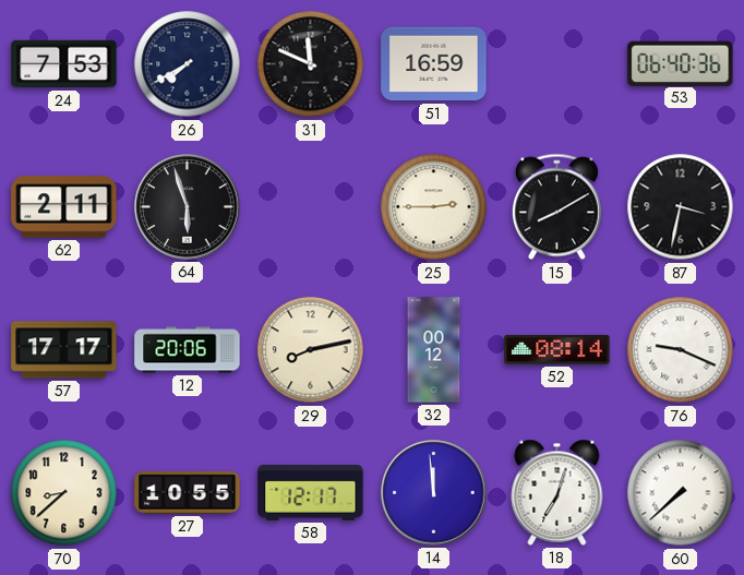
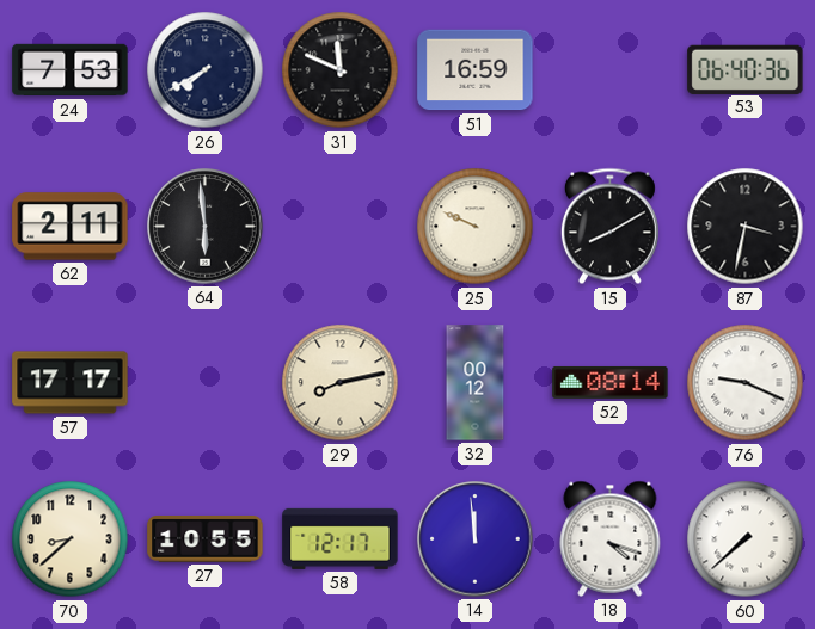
64: 5:57 -> 5:59
25: 2:45 -> 9:49
12: 20:06 -> none
18: 7:03 -> 4:18
